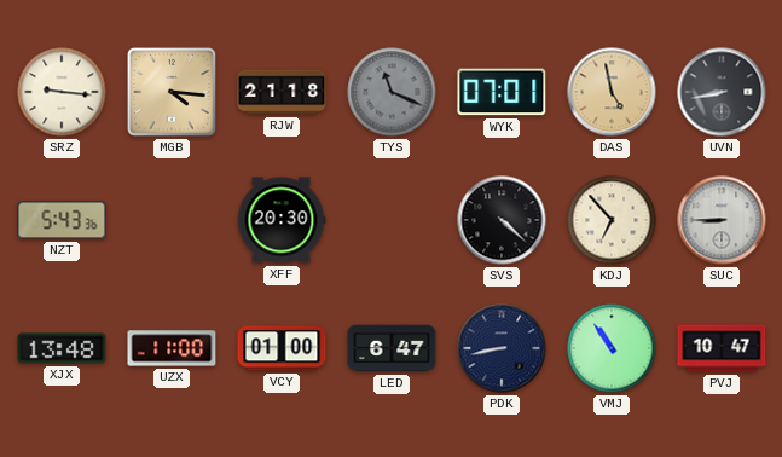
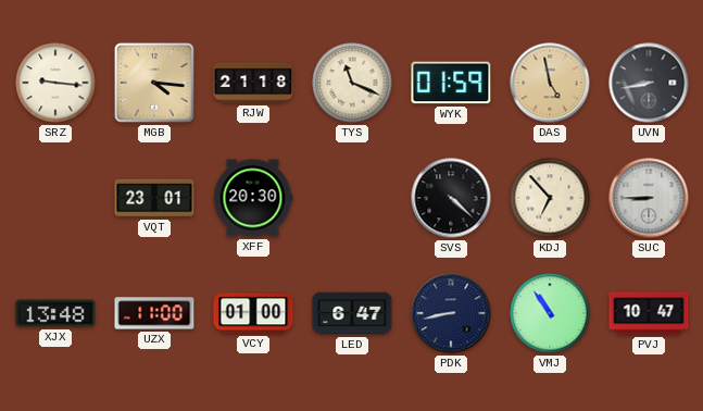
TYS dial: grey -> cream
WYK: 07:01 -> 01:59
NZT: 5:43 -> none
VQT: none -> 23:01
